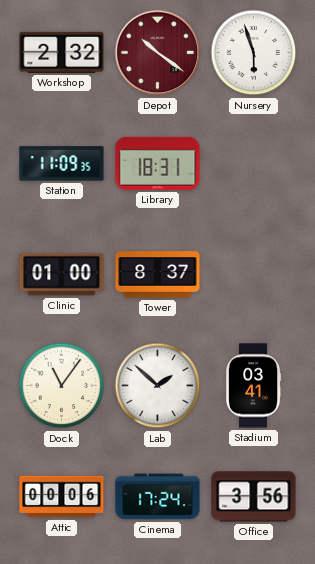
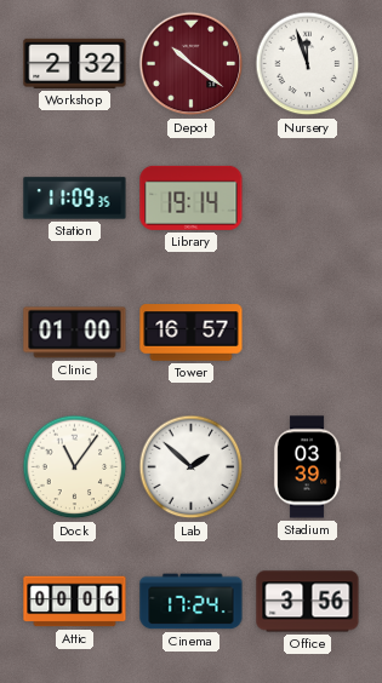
Nursery: 5:57 -> 11:57
Library: 18:31 -> 19:14
Tower: 8:37 -> 16:57
Stadium: 03:41 -> 03:39
